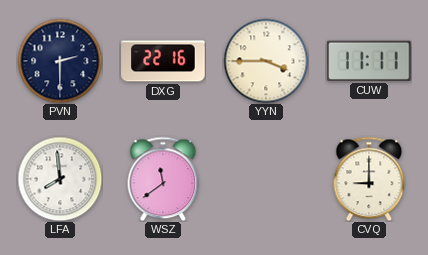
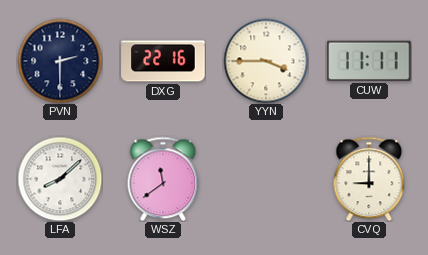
LFA: 7:59 -> 8:08
